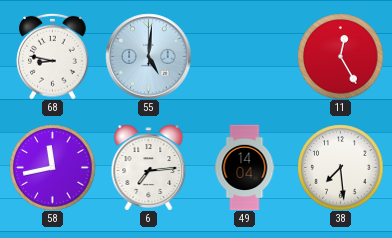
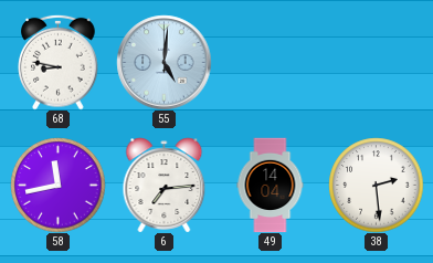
11: 12:25 -> none
38: 7:29 -> 2:29
